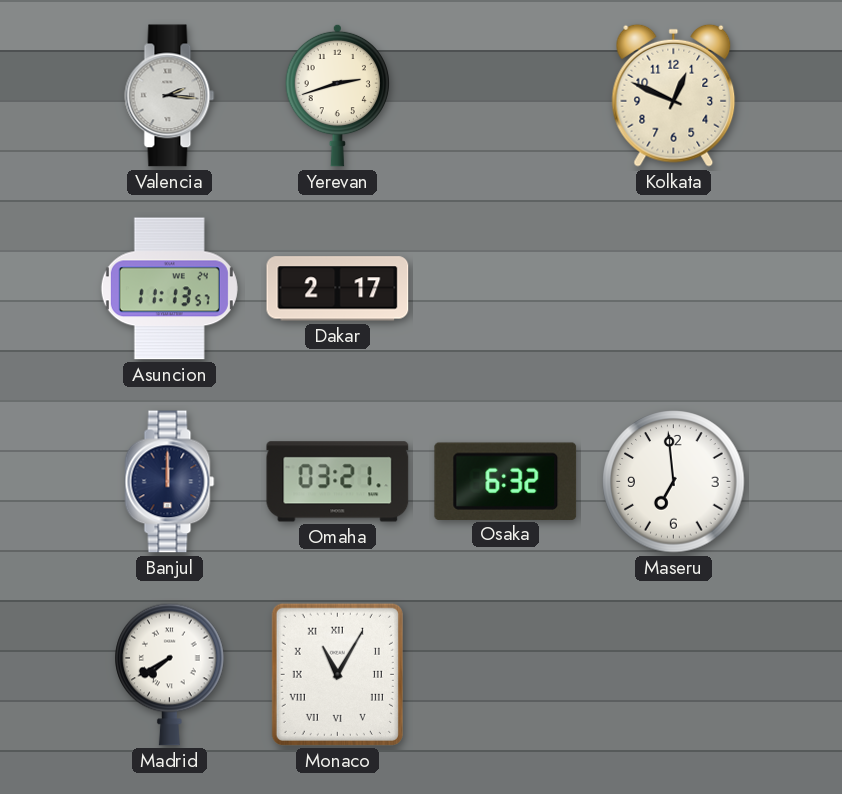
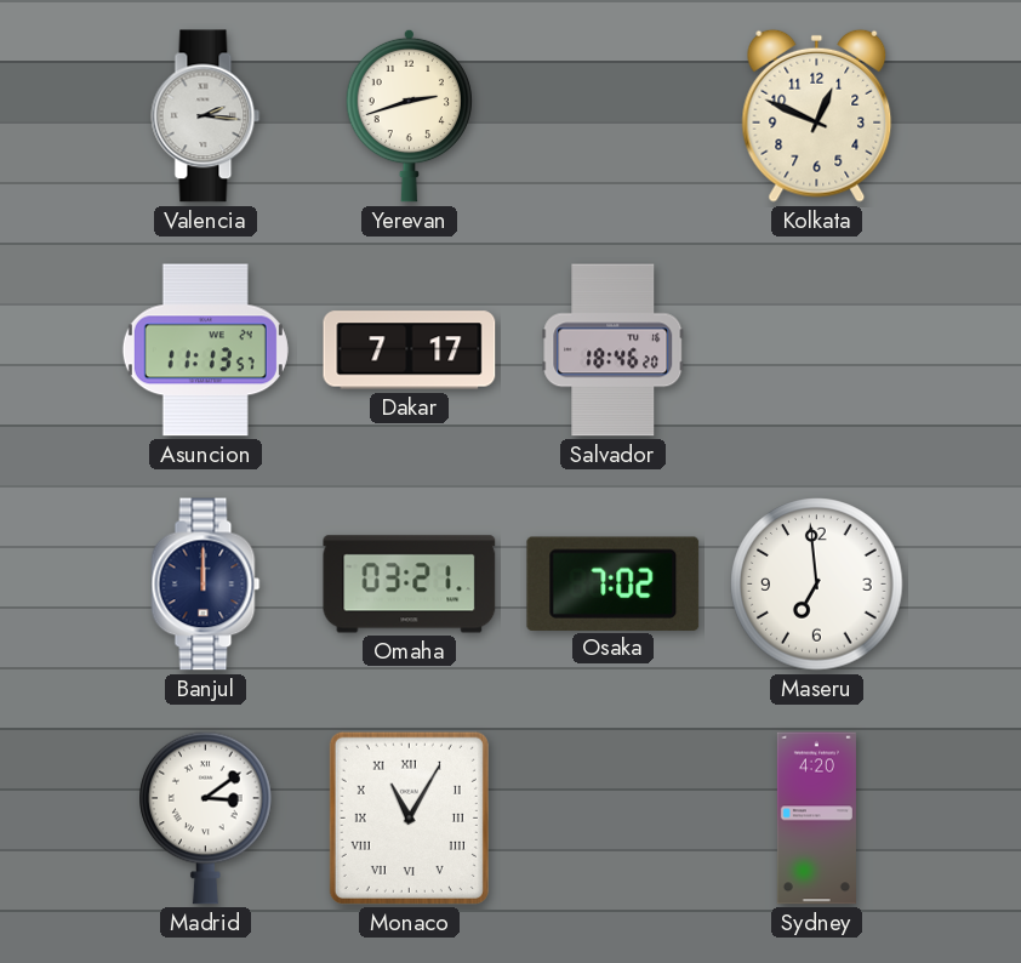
Dakar: 2:17 -> 7:17
Salvador: none -> 18:46
Osaka: 6:32 -> 7:02
Madrid: 7:40 -> 3:09
Sydney: none -> 4:20
